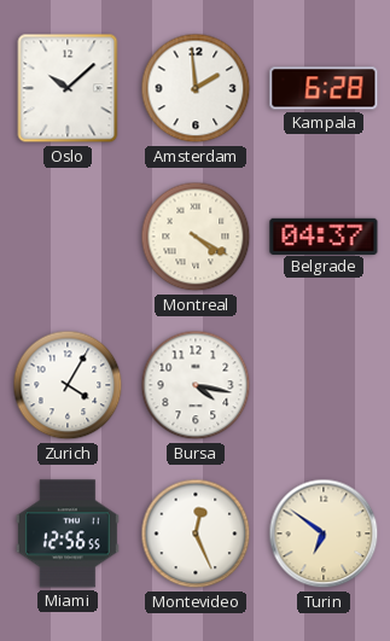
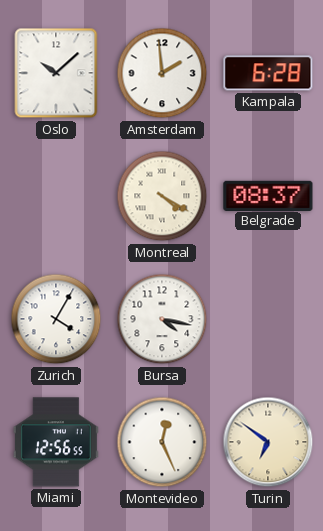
Belgrade: 04:37 -> 08:37
